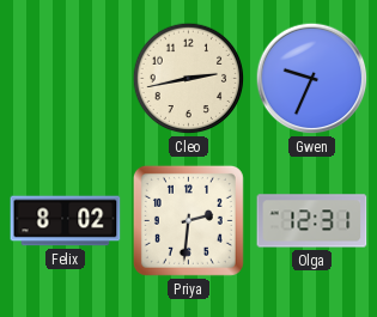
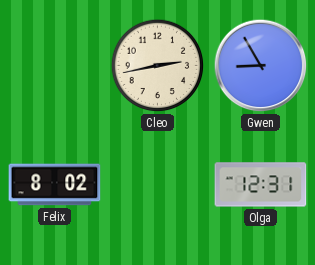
Gwen: 9:34 -> 8:55
Priya: 2:31 -> none
